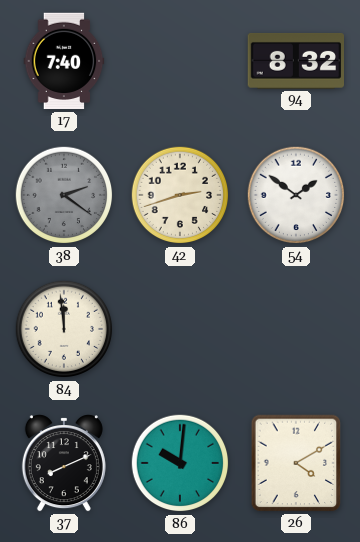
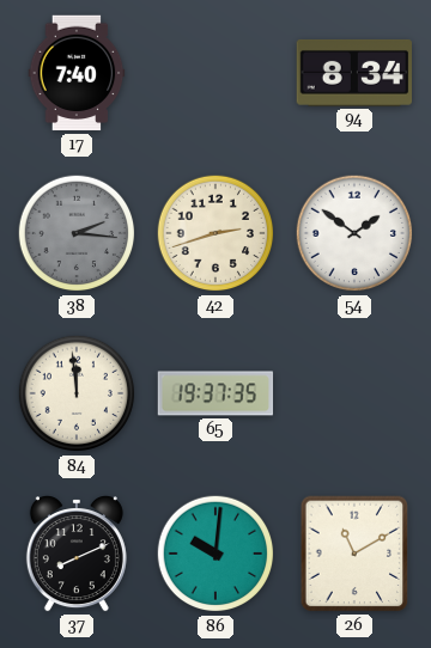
94: 8:32 -> 8:34
38: 2:21 -> 2:16
65: none -> 19:37
26: 4:10 -> 11:10
